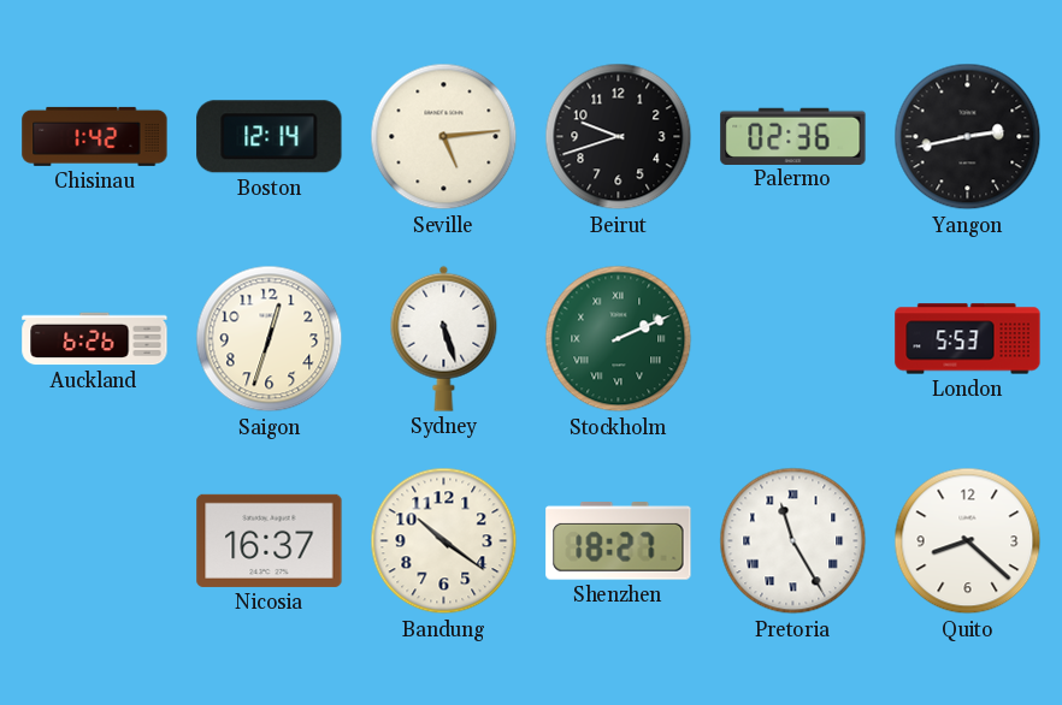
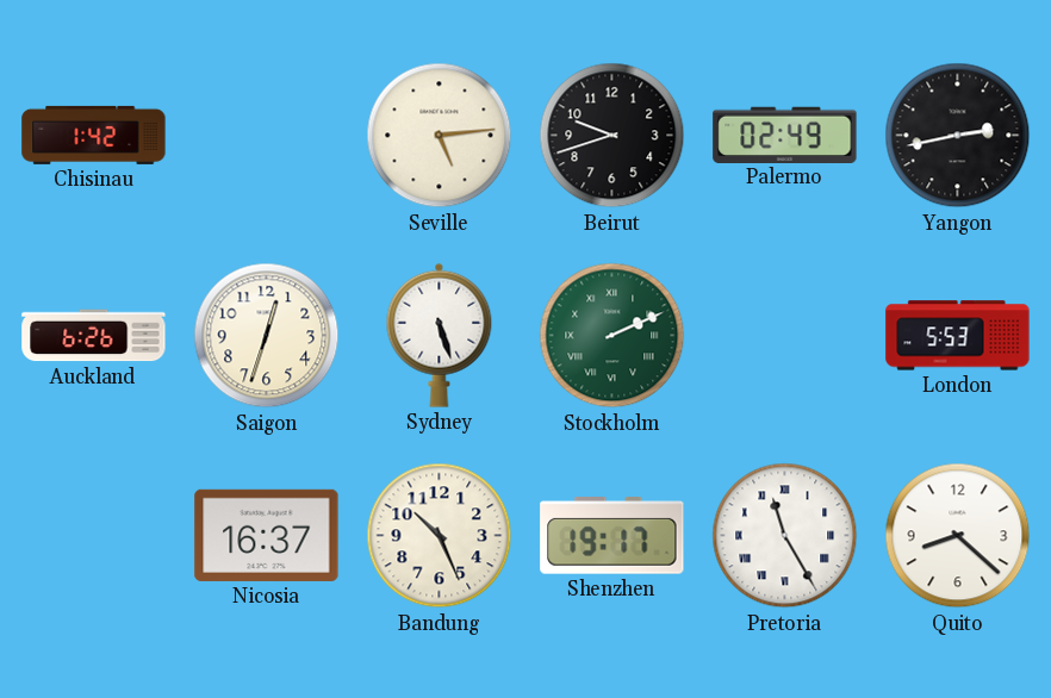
Boston: 12:14 -> none
Palermo: 02:36 -> 02:49
Bandung: 10:21 -> 10:26
Shenzhen: 18:27 -> 19:17
